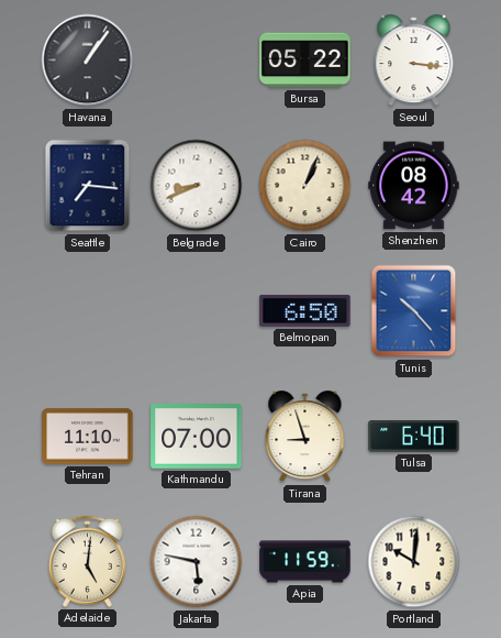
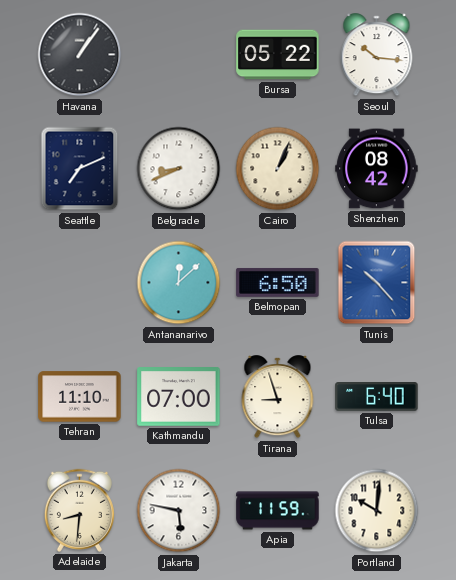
Seoul: 3:16 -> 10:16
Seattle: 7:16 -> 7:11
Antananarivo: none -> 12:08
Adelaide: 5:01 -> 8:31
